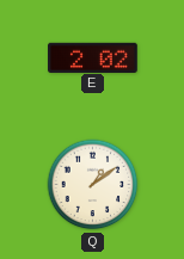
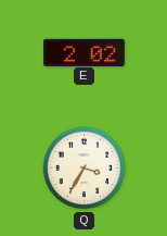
Q: 1:09 -> 3:35
